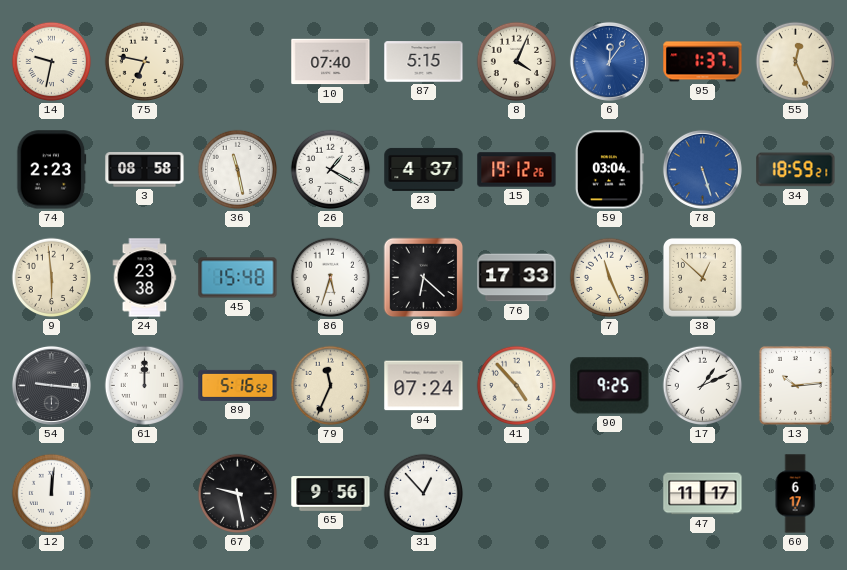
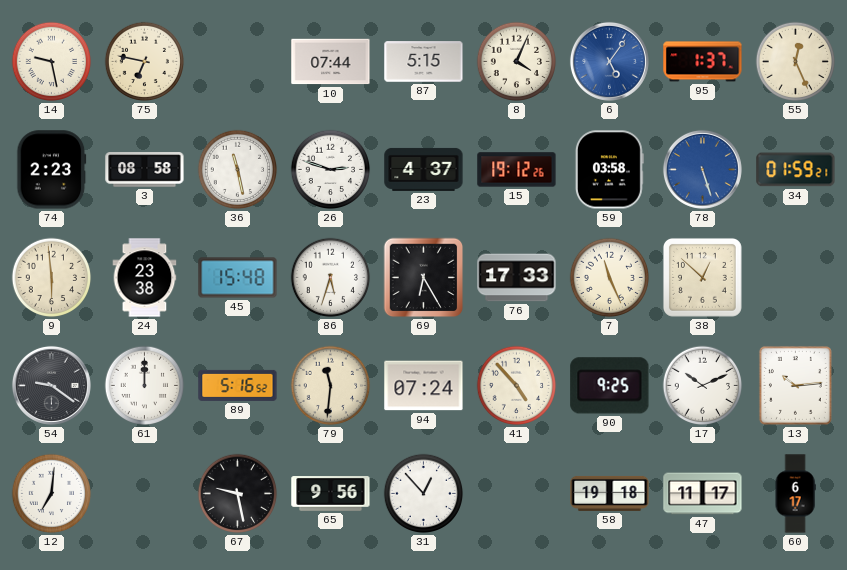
14: 9:32 -> 9:28
10: 07:40 -> 07:44
6: 12:06 -> 5:06
26: 1:20 -> 2:48
59: 03:04 -> 03:58
34: 18:59 -> 01:59
69: 6:22 -> 6:25
54: 9:16 -> 9:21
79: 11:34 -> 11:31
17: 1:11 -> 10:11
12: 12:01 -> 7:01
58: none -> 19:18
